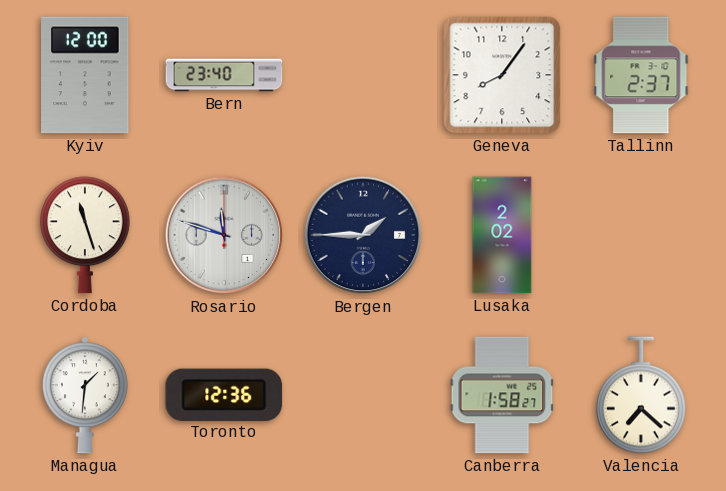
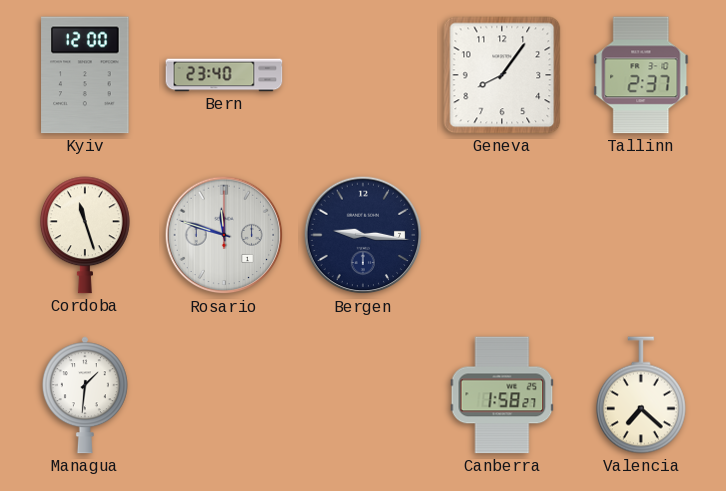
Bergen: 1:45 -> 9:16
Lusaka: 2:02 -> none
Toronto: 12:36 -> none
